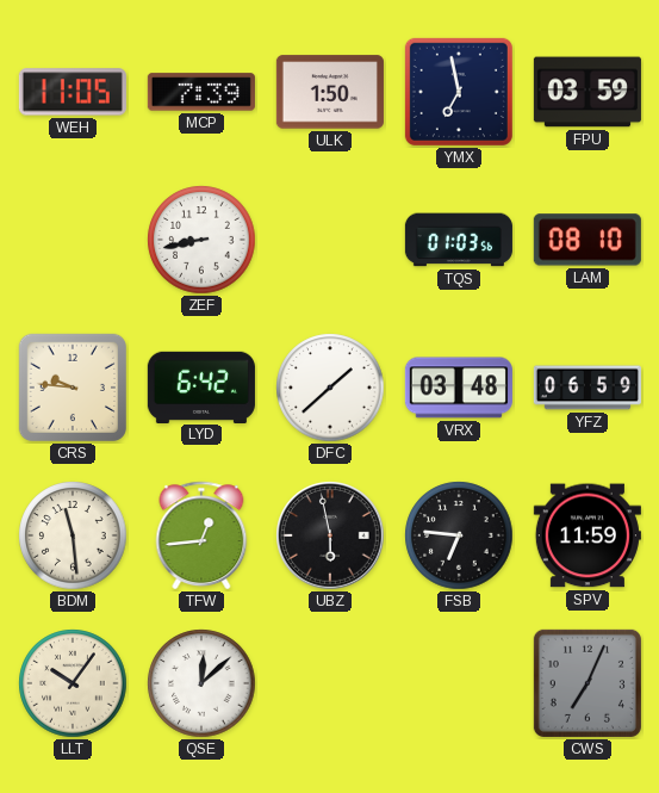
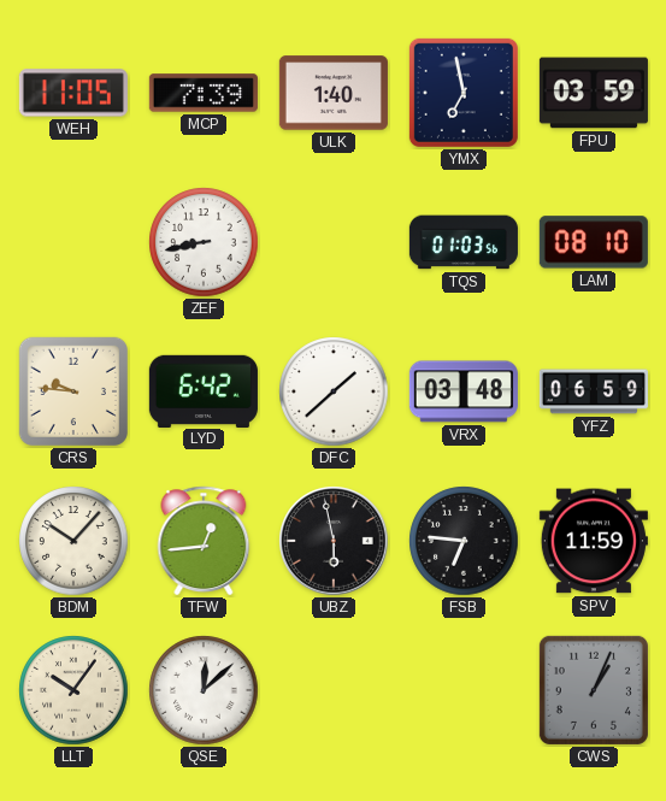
ULK: 1:50 -> 1:40
BDM: 11:29 -> 10:07
CWS: 7:04 -> 1:04
